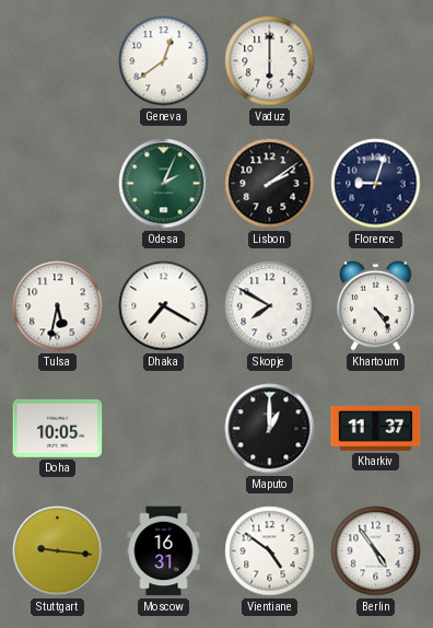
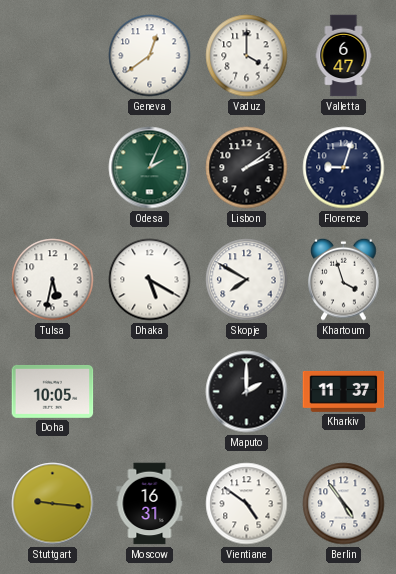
Vaduz: 6:00 -> 4:00
Valletta: none -> 6:47
Dhaka: 7:20 -> 5:20
Khartoum: 4:24 -> 3:57
Maputo: 1:00 -> 2:00
